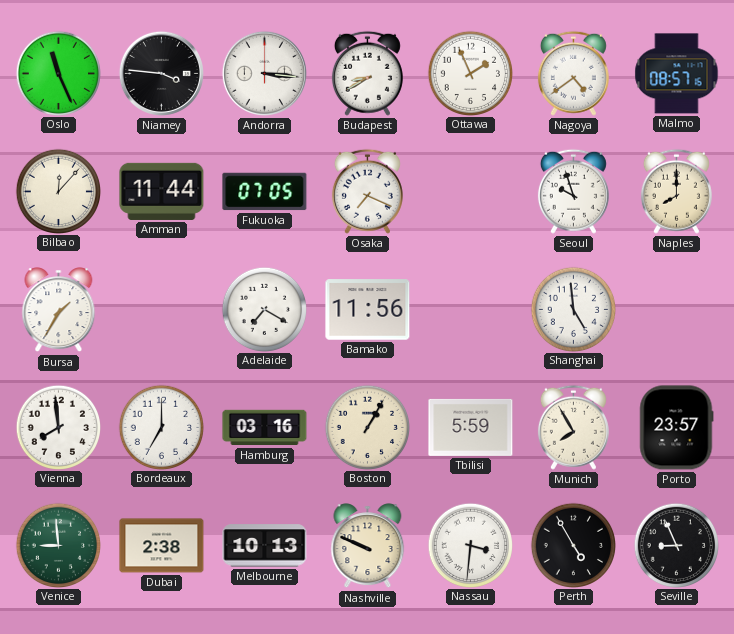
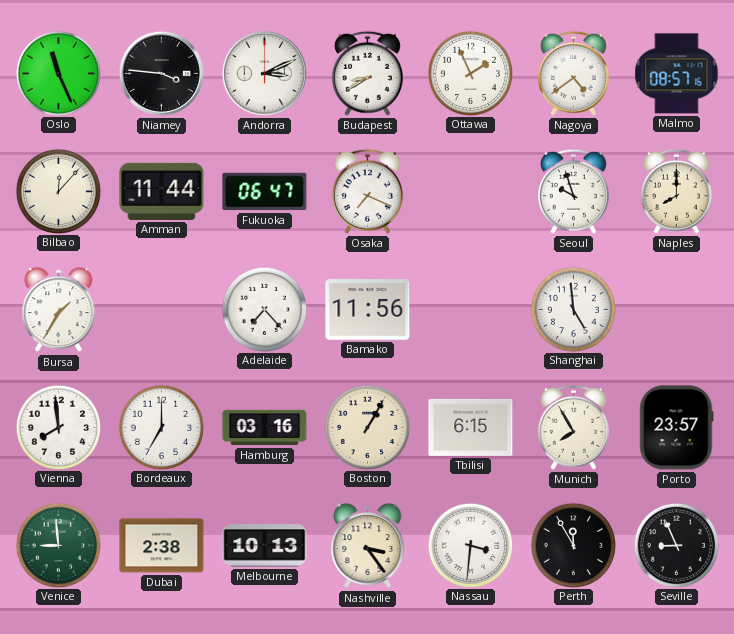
Andorra: 3:16 -> 3:11
Fukuoka: 07:05 -> 06:47
Adelaide: 7:20 -> 7:23
Tbilisi: 5:59 -> 6:15
Nashville: 9:49 -> 3:24
Perth: 4:55 -> 11:55
